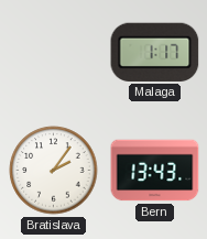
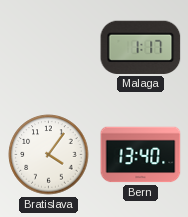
Bratislava: 2:06 -> 4:06
Bern: 13:43 -> 13:40
